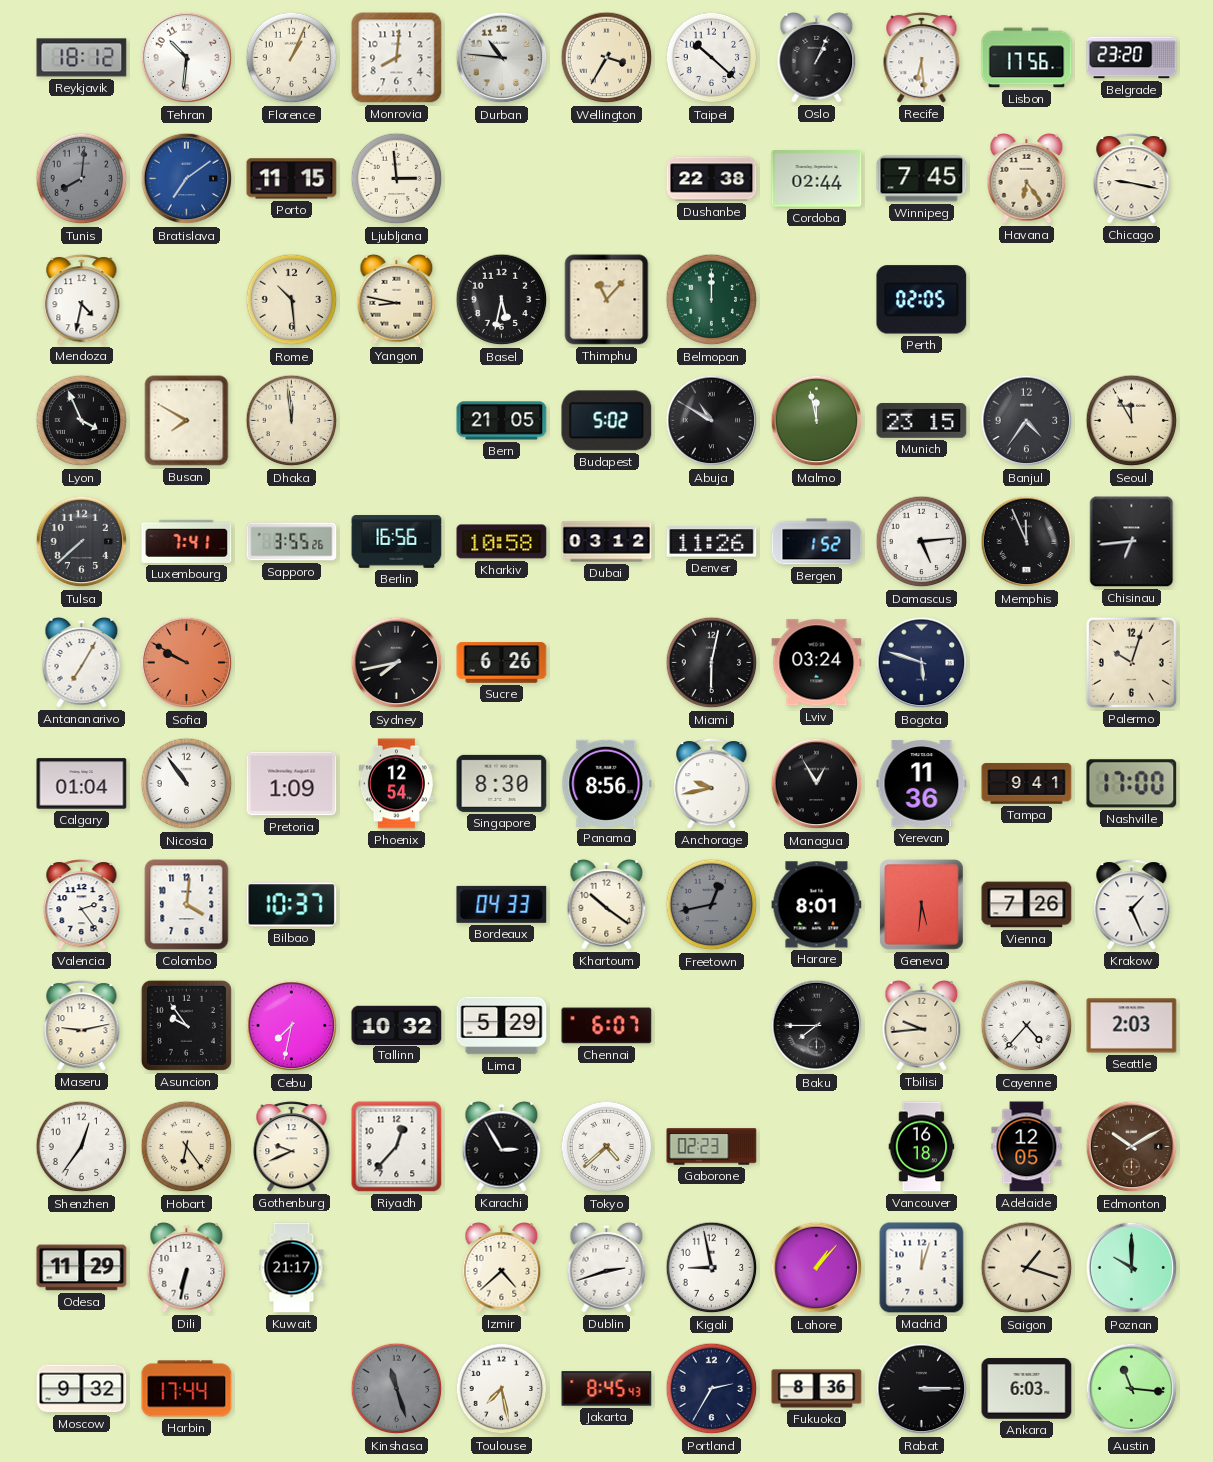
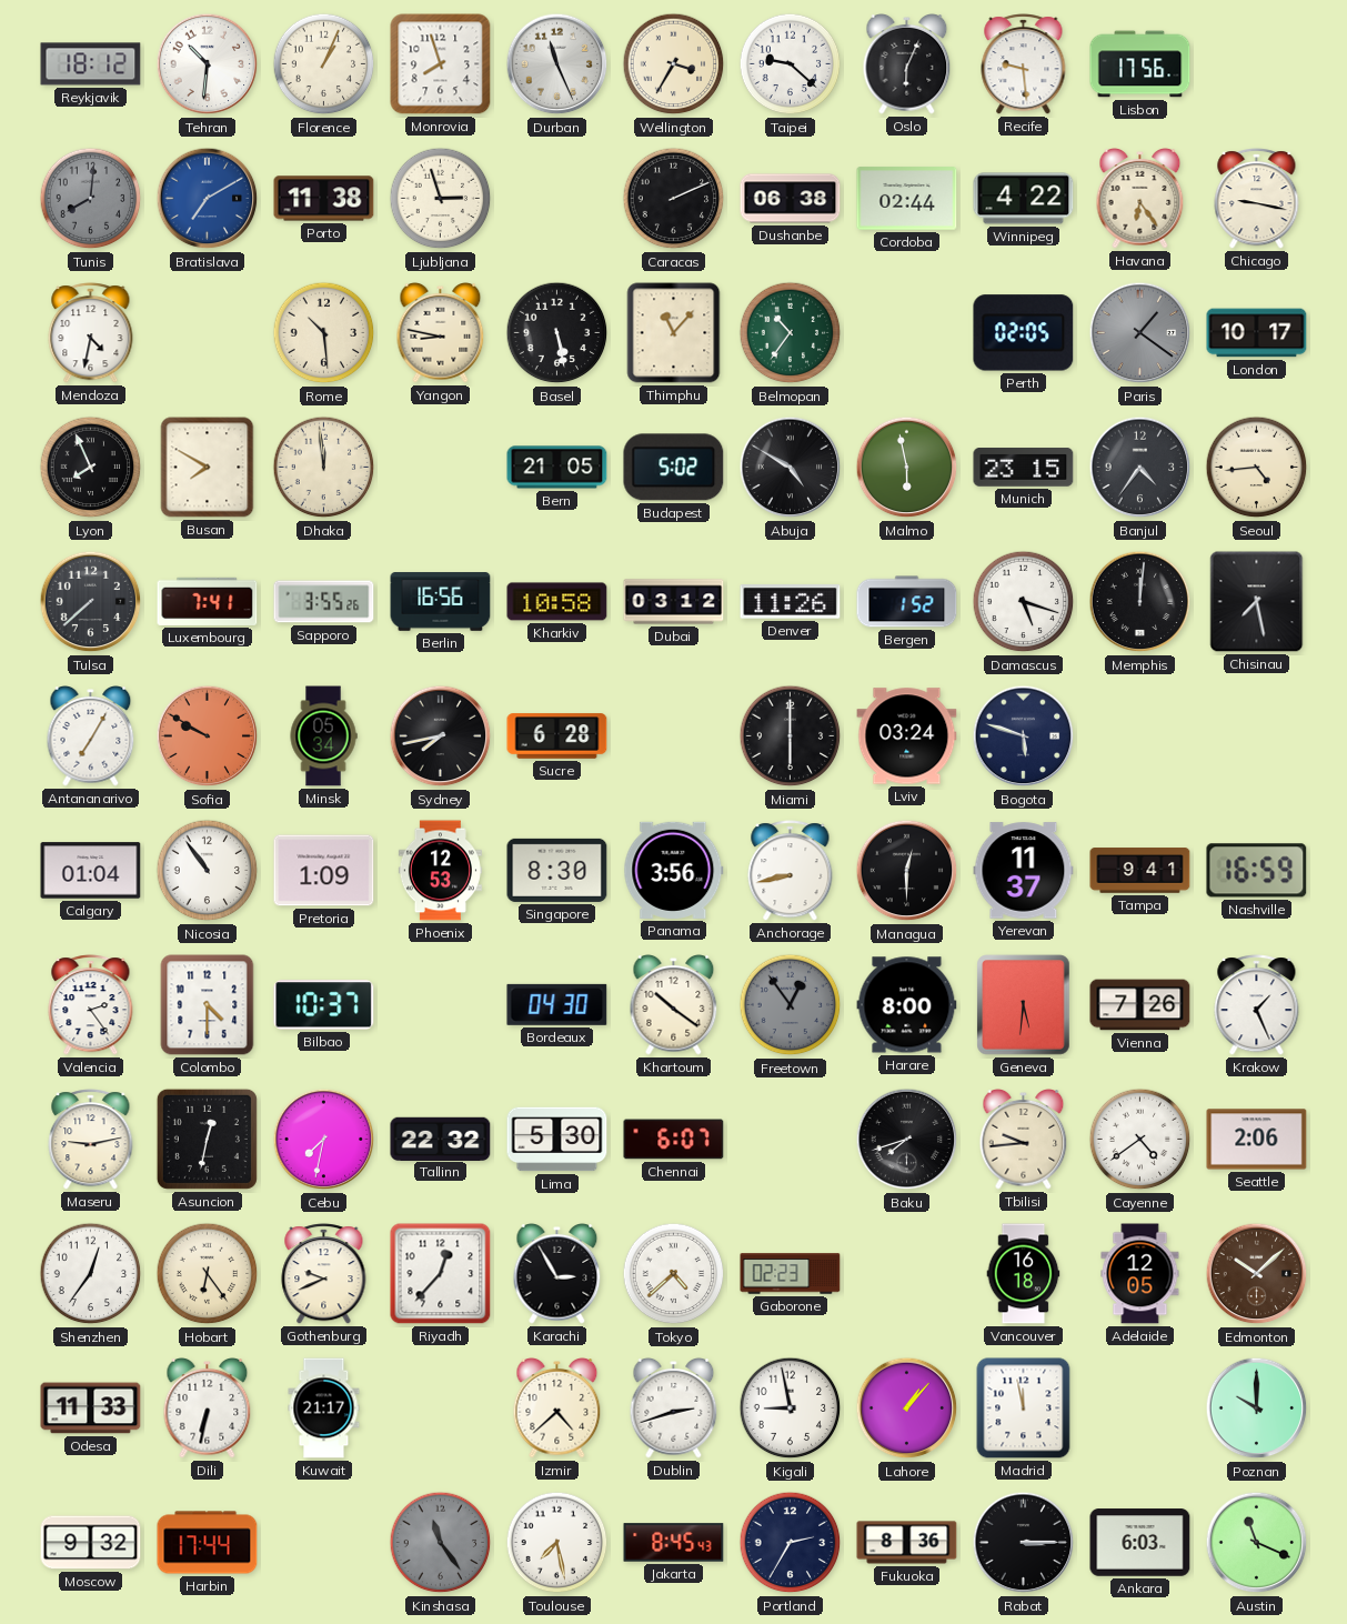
Monrovia: 8:01 -> 7:57
Durban: 10:46 -> 11:26
Taipei: 10:22 -> 9:22
Oslo: 1:04 -> 6:04
Recife: 6:29 -> 9:29
Belgrade: 23:20 -> none
Bratislava: 7:09 -> 7:10
Porto: 11:15 -> 11:38
Ljubljana: 2:59 -> 2:57
Caracas: none -> 2:11
Dushanbe: 22:38 -> 06:38
Winnipeg: 7:45 -> 4:22
Basel: 5:32 -> 5:28
Belmopan: 12:00 -> 10:36
Paris: none -> 1:21
London: none -> 10:17
Lyon: 3:56 -> 7:56
Abuja: 10:50 -> 4:50
Malmo: 11:58 -> 5:58
Seoul: 11:55 -> 4:44
Damascus: 5:14 -> 5:18
Memphis: 11:56 -> 12:01
Chisinau: 6:44 -> 7:28
Minsk: none -> 05:34
Sucre: 6:26 -> 6:28
Miami: 6:02 -> 6:00
Palermo: 10:03 -> none
Phoenix: 12:54 -> 12:53
Panama: 8:56 -> 3:56
Anchorage: 9:43 -> 8:43
Managua: 12:55 -> 12:30
Yerevan: 11:36 -> 11:37
Nashville: 17:00 -> 16:59
Colombo: 4:01 -> 4:30
Bordeaux: 04:33 -> 04:30
Freetown: 12:43 -> 12:54
Harare: 8:01 -> 8:00
Asuncion: 9:54 -> 12:32
Tallinn: 10:32 -> 22:32
Lima: 5:29 -> 5:30
Baku: 7:45 -> 7:42
Cayenne: 4:37 -> 4:39
Seattle: 2:03 -> 2:06
Edmonton: 10:10 -> 10:08
Odesa: 11:29 -> 11:33
Madrid: 12:03 -> 11:58
Saigon: 1:18 -> none
Kinshasa: 11:27 -> 11:24
Austin: 11:16 -> 11:19
